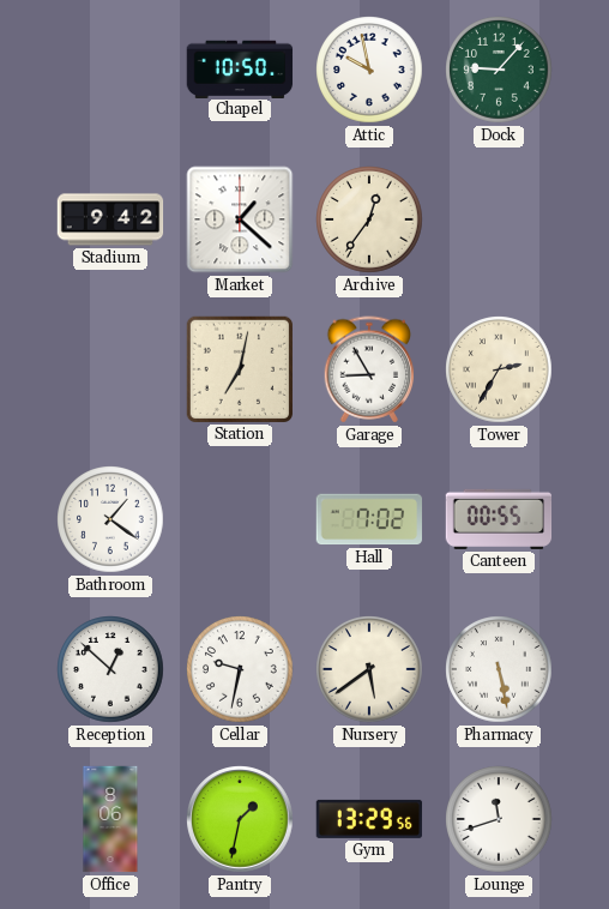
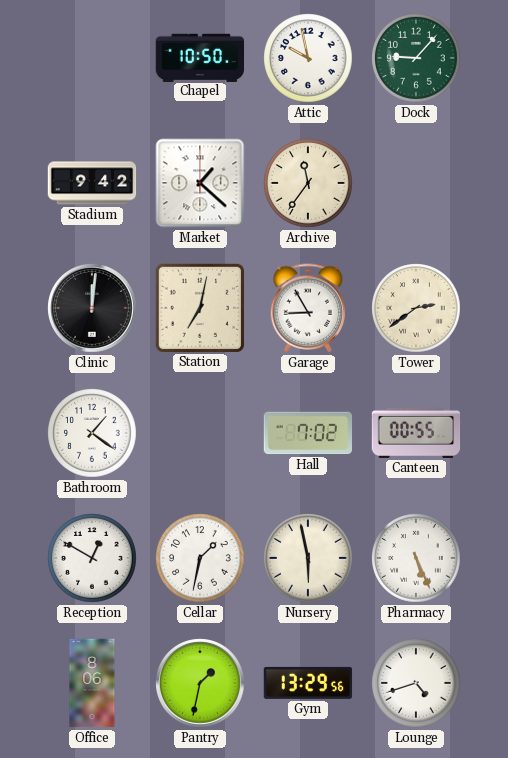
Archive: 12:36 -> 11:36
Clinic: none -> 12:01
Tower: 2:35 -> 2:39
Reception: 12:52 -> 12:50
Cellar: 9:32 -> 1:32
Nursery: 5:39 -> 5:58
Pharmacy: 5:28 -> 5:26
Lounge: 11:42 -> 4:42
